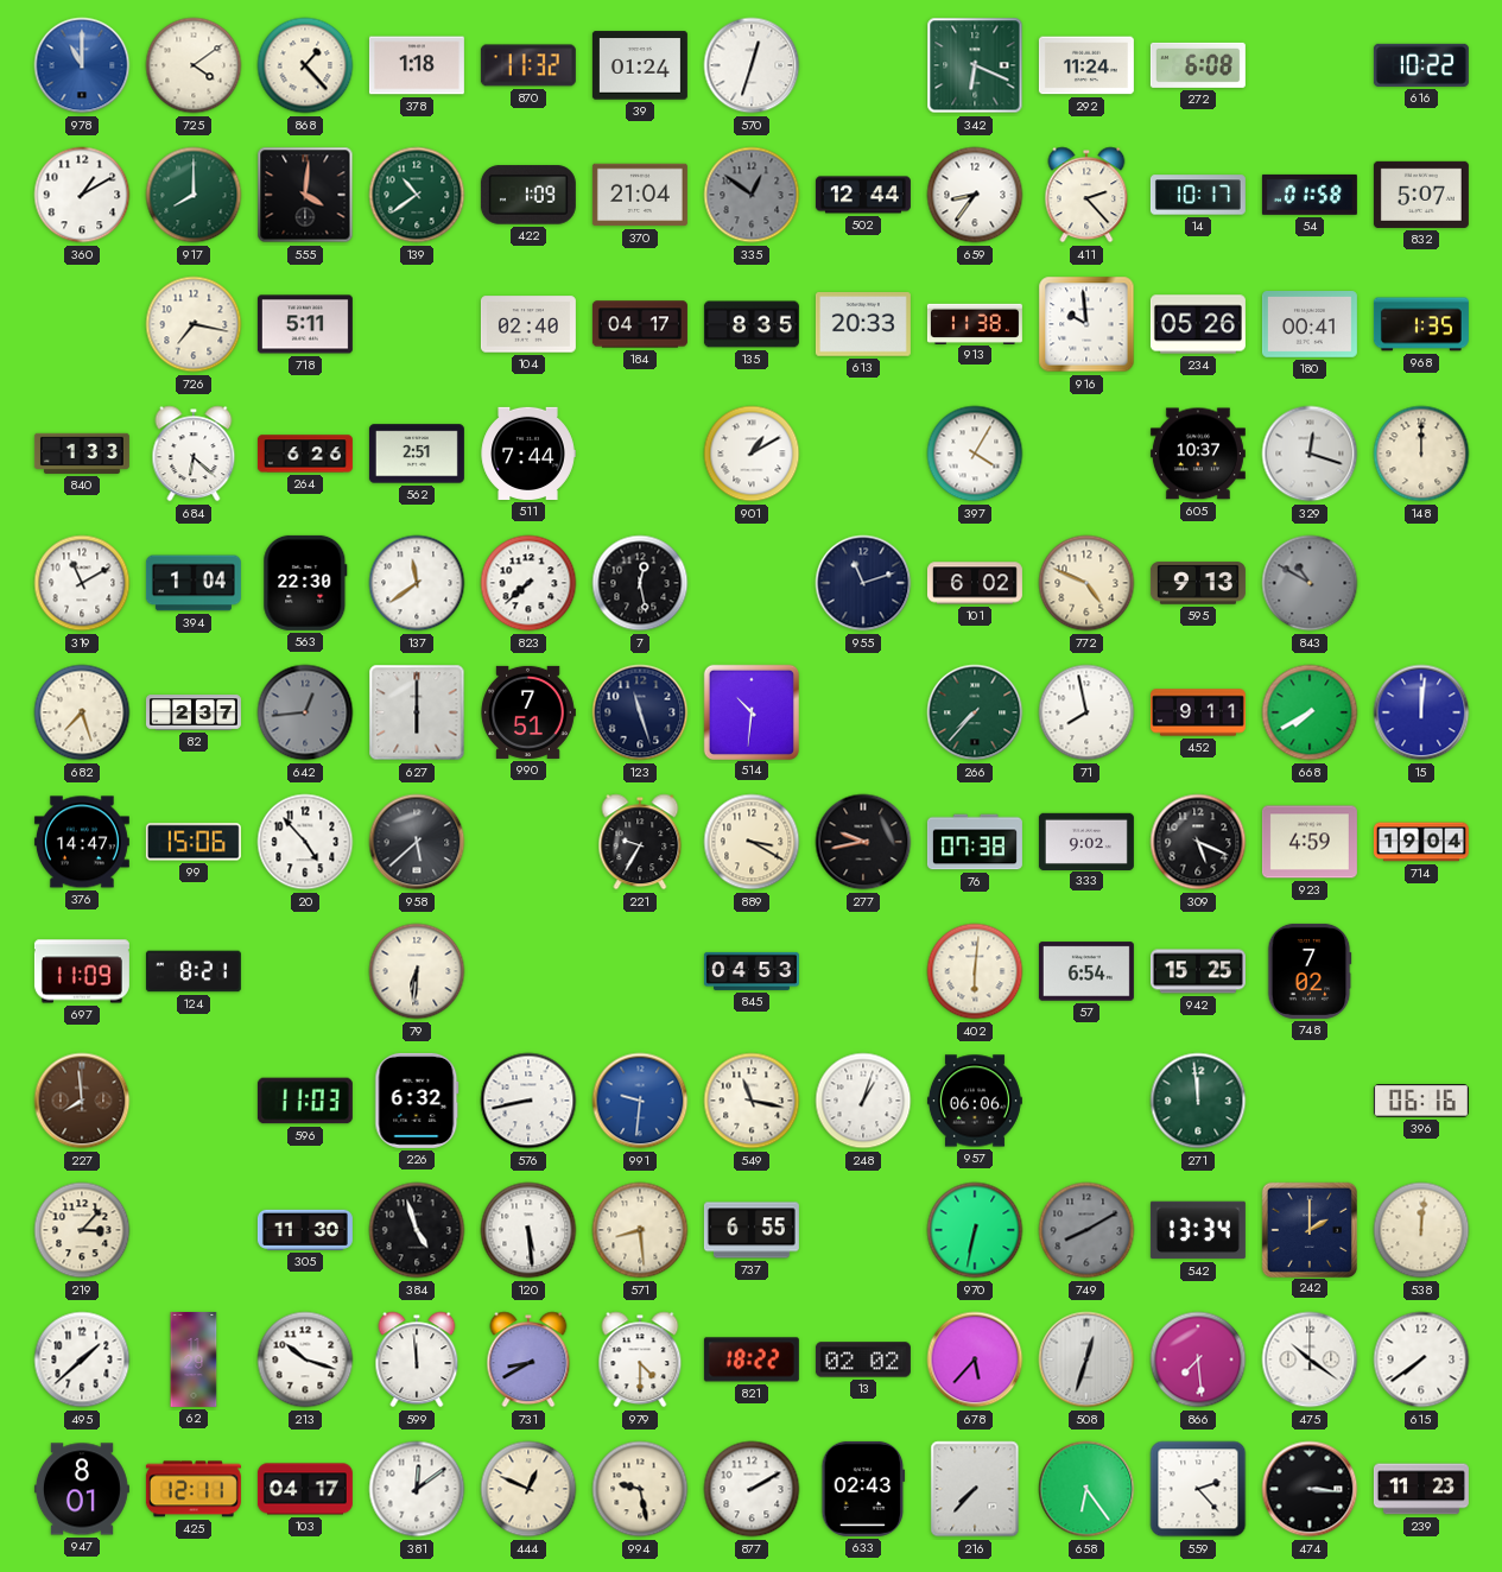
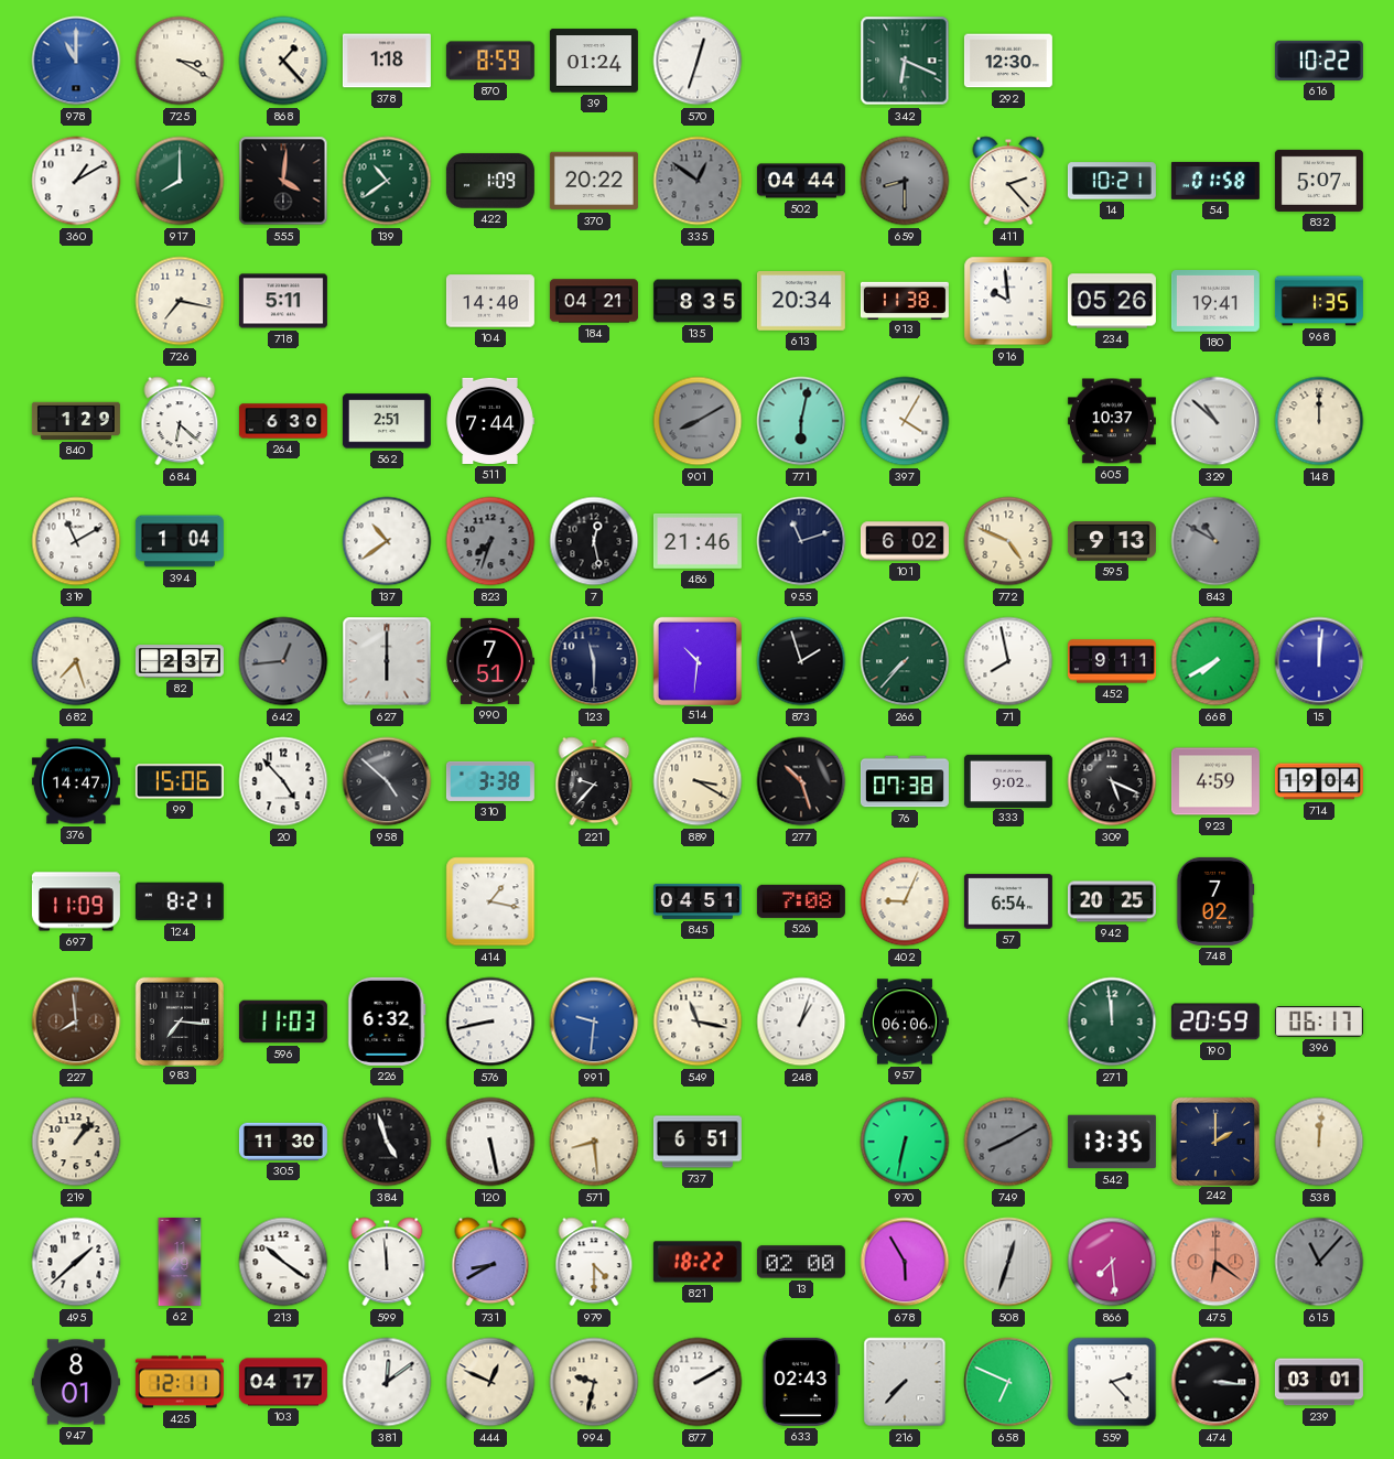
725: 4:09 -> 3:20
870: 11:32 -> 8:59
292: 11:24 -> 12:30
272: 6:08 -> none
370: 21:04 -> 20:22
502: 12:44 -> 04:44
659: 8:36 -> 8:30
659 dial: white -> grey
14: 10:17 -> 10:21
104: 02:40 -> 14:40
184: 04:17 -> 04:21
613: 20:33 -> 20:34
180: 00:41 -> 19:41
840: 1:33 -> 1:29
264: 6:26 -> 6:30
901: 1:10 -> 8:10
901 dial: white -> grey
771: none -> 6:02
329: 12:18 -> 10:52
563: 22:30 -> none
137: 11:39 -> 10:39
823: 7:38 -> 7:33
823 dial: white -> grey
486: none -> 21:46
123: 11:27 -> 11:30
873: none -> 1:57
958: 5:38 -> 4:52
310: none -> 3:38
221: 9:35 -> 9:37
277: 9:43 -> 10:27
79: 6:31 -> none
414: none -> 1:17
845: 04:53 -> 04:51
526: none -> 7:08
402: 6:01 -> 9:04
942: 15:25 -> 20:25
983: none -> 7:16
190: none -> 20:59
396: 06:16 -> 06:17
219: 3:07 -> 1:07
120: 5:29 -> 5:28
737: 6:55 -> 6:51
542: 13:34 -> 13:35
213: 10:18 -> 10:21
13: 02:02 -> 02:00
678: 5:37 -> 5:55
475: 10:21 -> 6:21
475 dial: white -> salmon
615: 7:39 -> 11:07
615 dial: white -> grey
994: 9:28 -> 9:32
658: 6:24 -> 6:49
239: 11:23 -> 03:01
